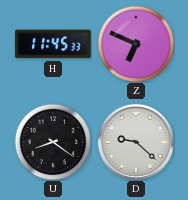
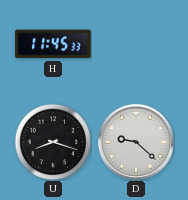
Z: 6:49 -> none
U: 8:21 -> 8:18
